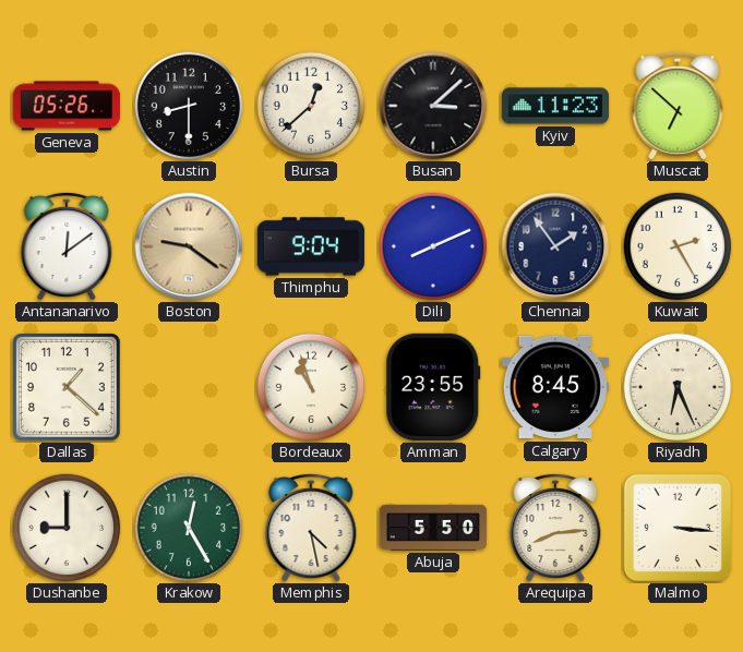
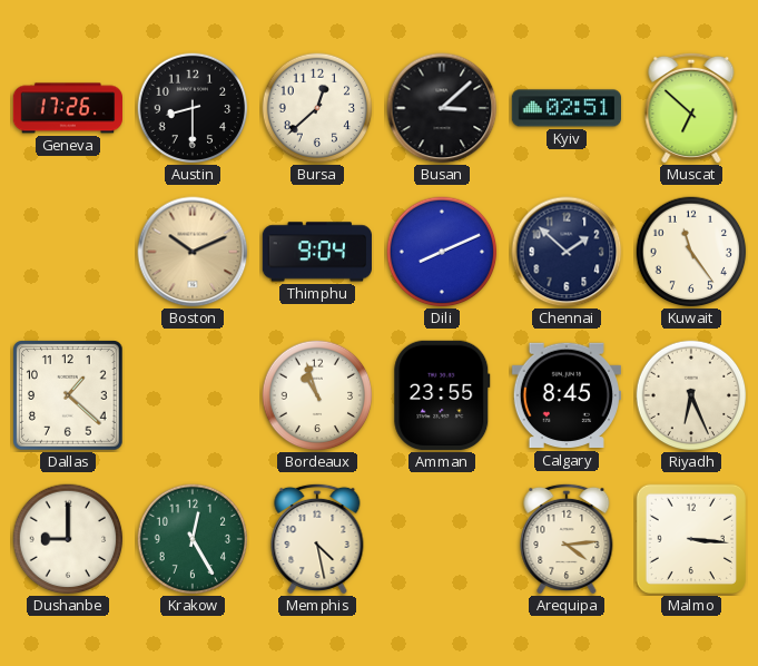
Geneva: 05:26 -> 17:26
Kyiv: 11:23 -> 02:51
Antananarivo: 12:09 -> none
Boston: 9:21 -> 10:11
Chennai: 1:54 -> 1:52
Kuwait: 2:25 -> 11:24
Abuja: 5:50 -> none
Arequipa: 8:14 -> 4:14
